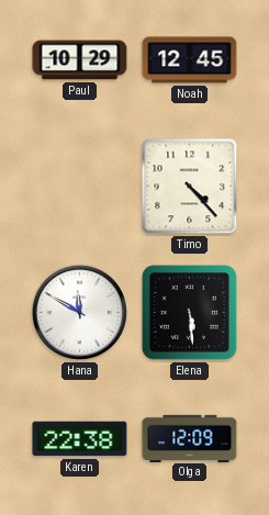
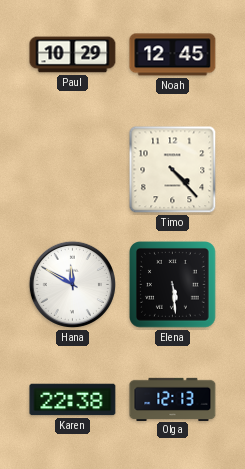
Olga: 12:09 -> 12:13
